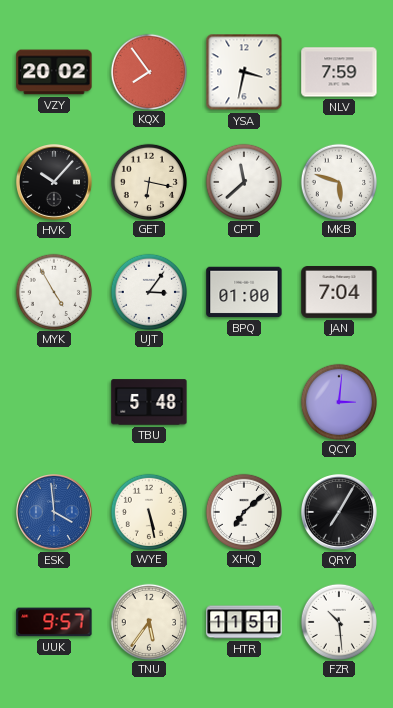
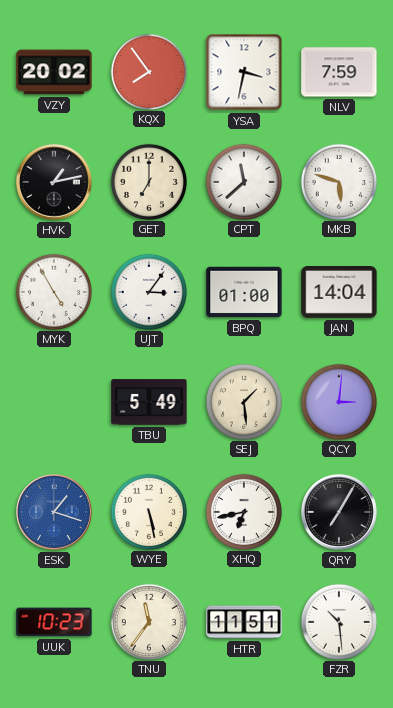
HVK: 10:07 -> 1:13
GET: 6:17 -> 7:00
JAN: 7:04 -> 14:04
TBU: 5:48 -> 5:49
SEJ: none -> 1:29
ESK: 3:59 -> 1:18
XHQ: 7:08 -> 6:43
UUK: 9:57 -> 10:23
TNU: 5:36 -> 11:36
